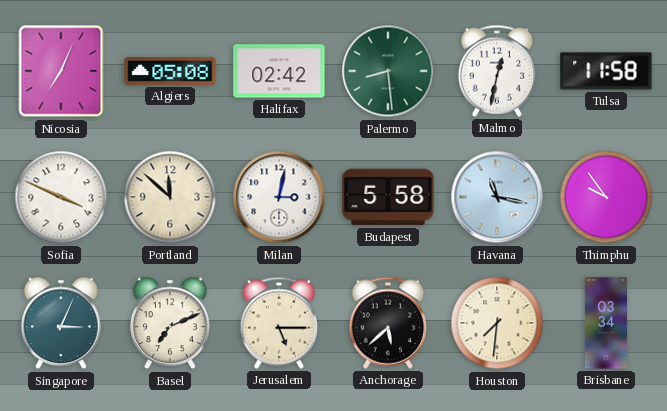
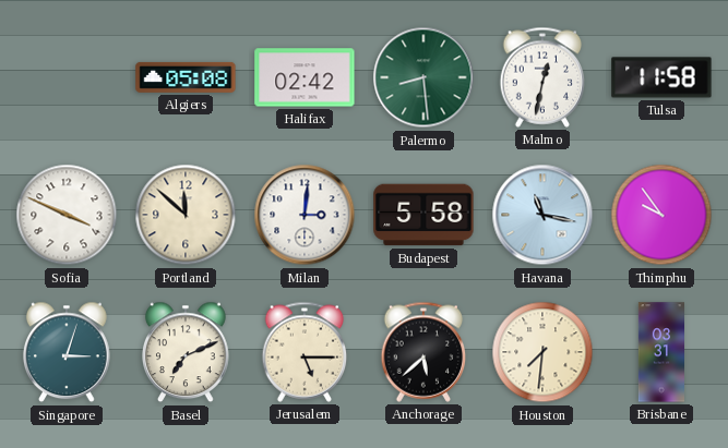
Nicosia: 7:04 -> none
Milan: 3:02 -> 3:01
Singapore: 3:04 -> 3:03
Brisbane: 03:34 -> 03:31
